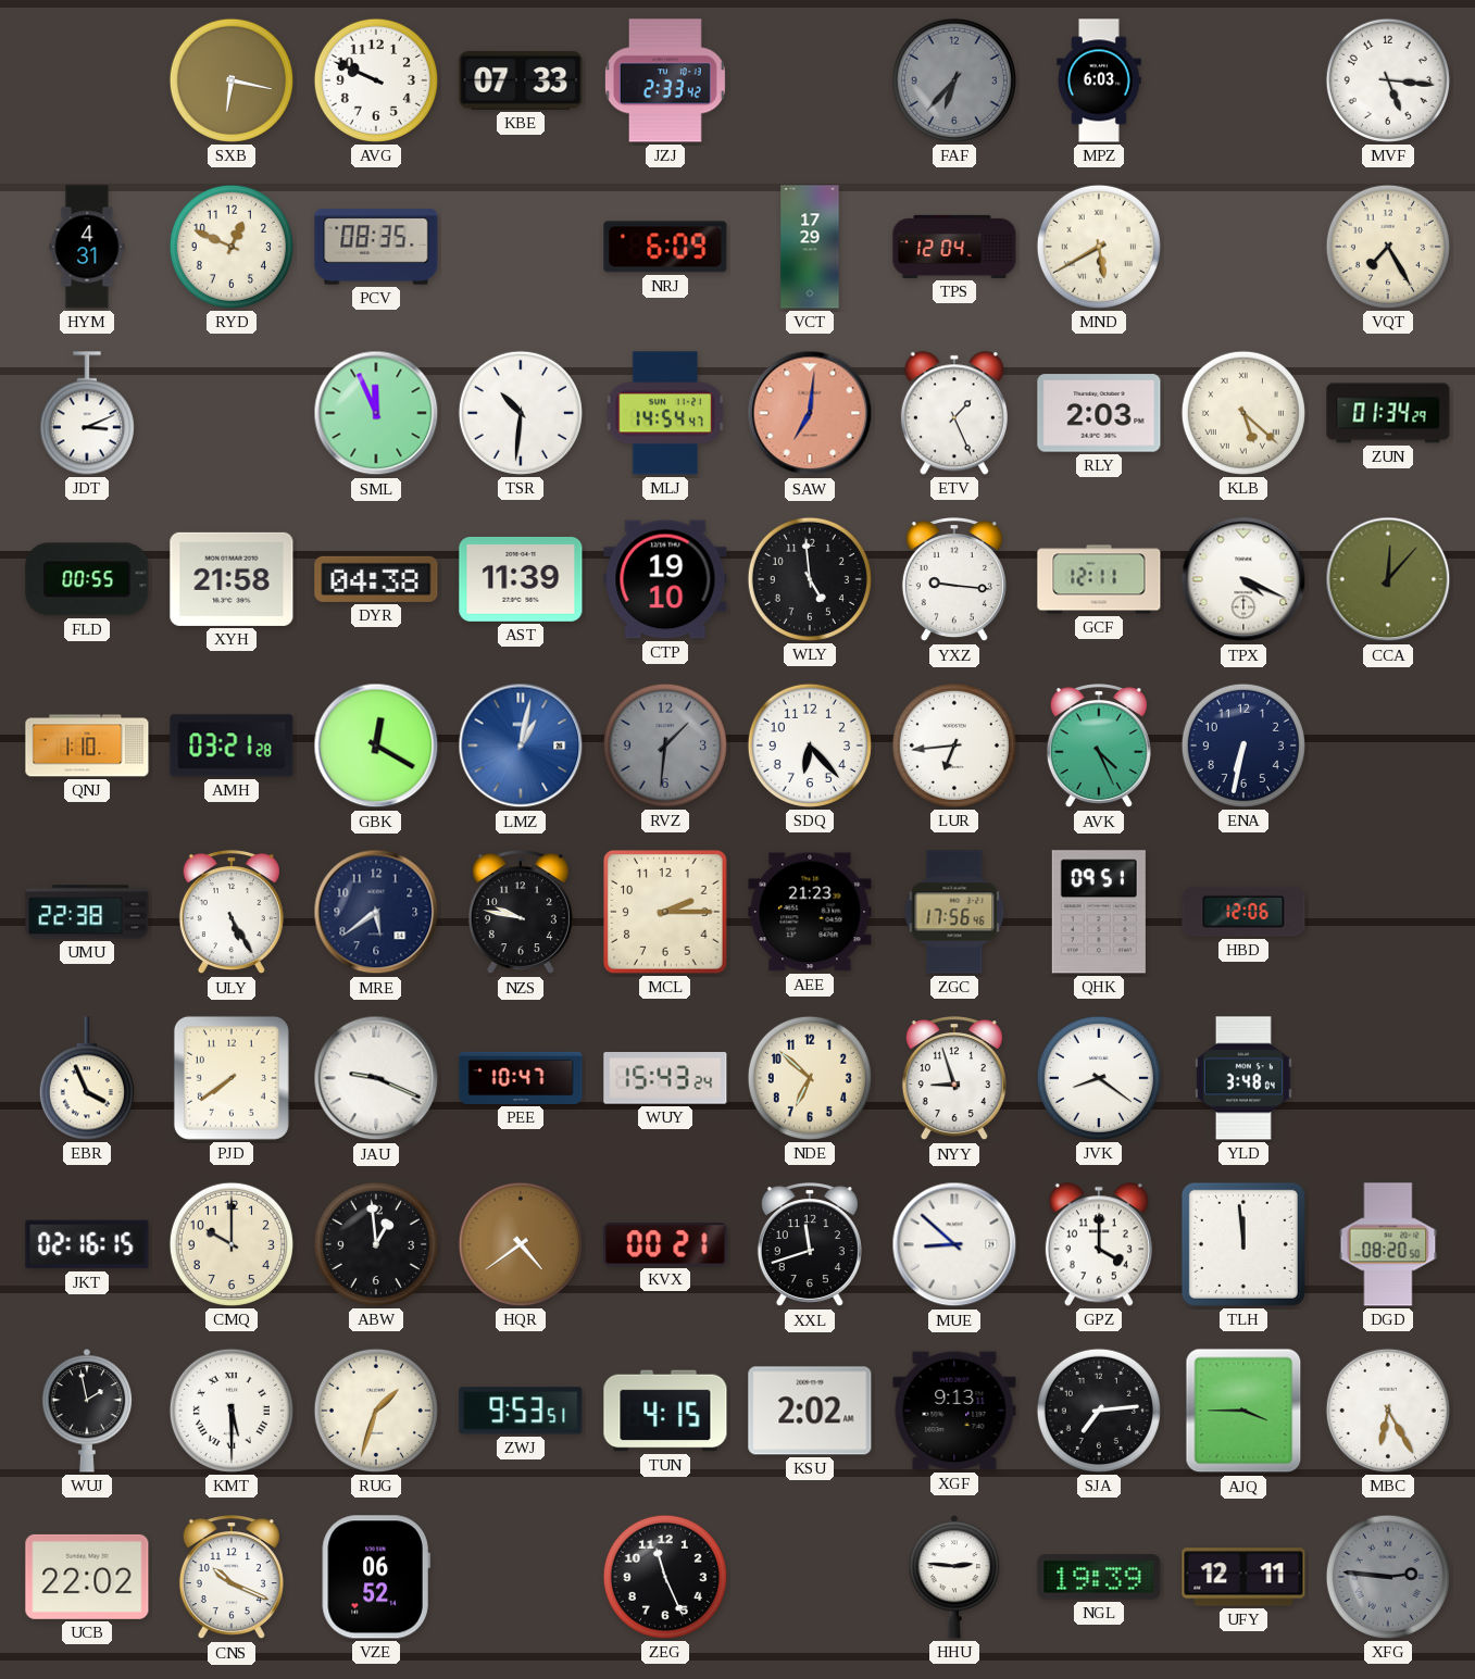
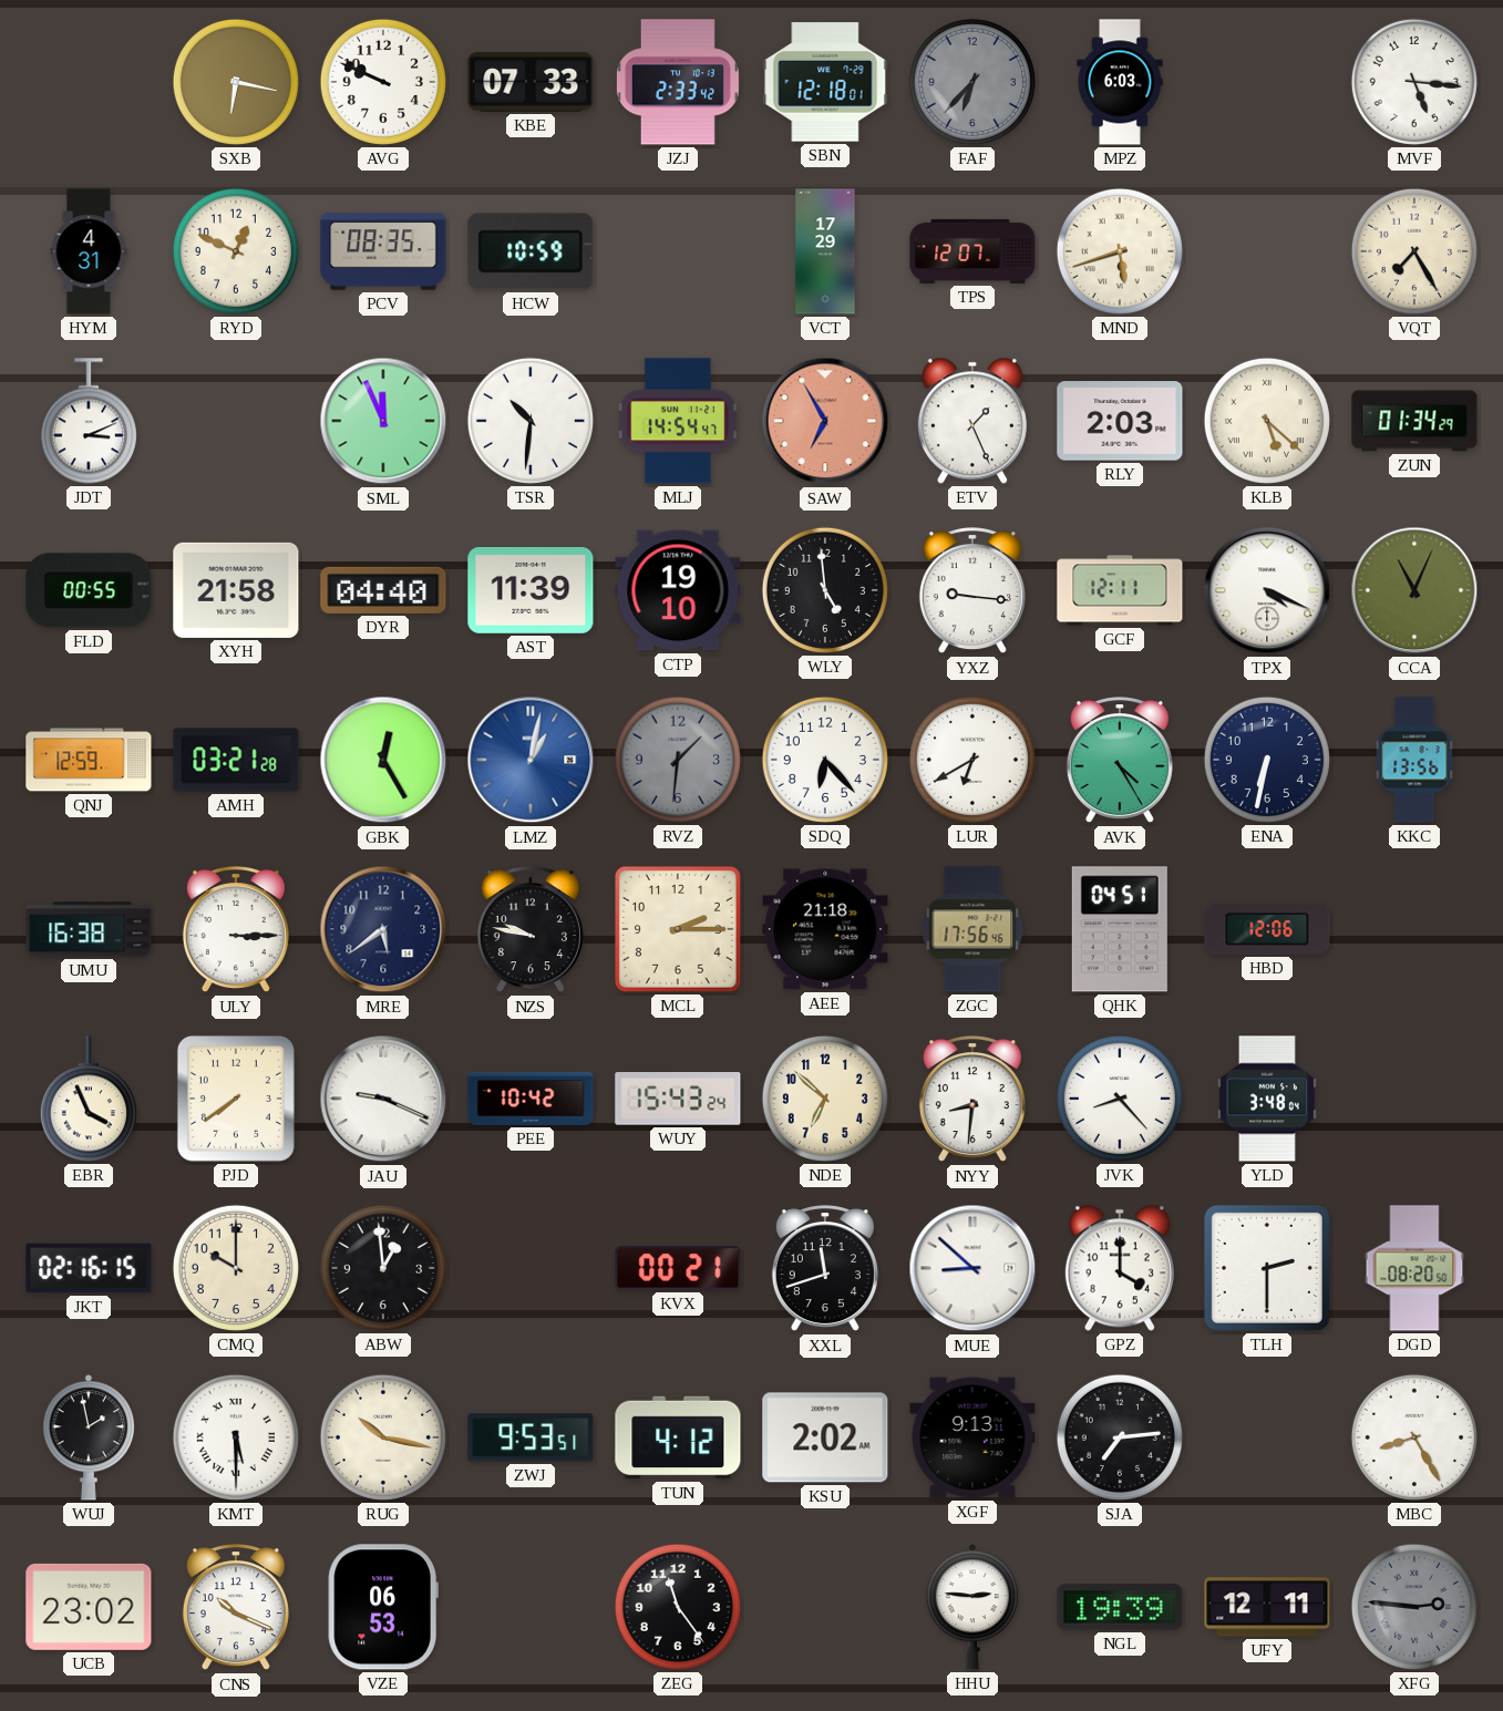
SBN: none -> 12:18
HCW: none -> 10:59
NRJ: 6:09 -> none
TPS: 12:04 -> 12:07
MND: 5:40 -> 5:42
SAW: 7:01 -> 6:55
DYR: 04:38 -> 04:40
CCA: 12:07 -> 11:04
QNJ: 1:10 -> 12:59
GBK: 12:20 -> 12:25
LUR: 6:44 -> 6:40
AVK: 4:26 -> 4:25
KKC: none -> 13:56
UMU: 22:38 -> 16:38
ULY: 5:25 -> 3:15
AEE: 21:23 -> 21:18
QHK: 09:51 -> 04:51
PEE: 10:47 -> 10:42
NYY: 8:57 -> 8:31
JVK: 8:21 -> 8:23
HQR: 4:39 -> none
TLH: 11:59 -> 2:30
RUG: 1:33 -> 10:17
TUN: 4:15 -> 4:12
AJQ: 3:45 -> none
MBC: 6:25 -> 8:25
UCB: 22:02 -> 23:02
VZE: 06:52 -> 06:53
ZEG: 11:26 -> 11:24
